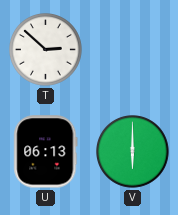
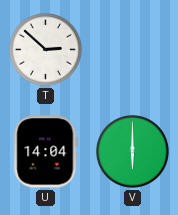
U: 06:13 -> 14:04
